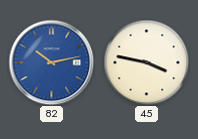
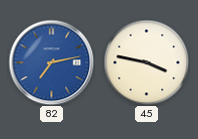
82: 10:13 -> 7:13
